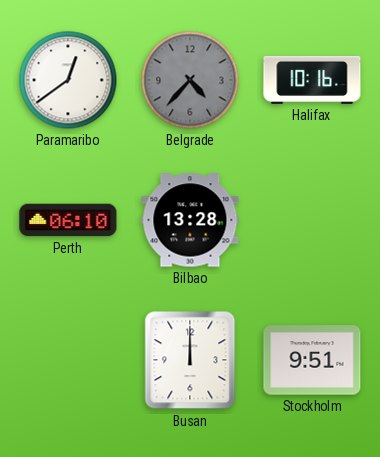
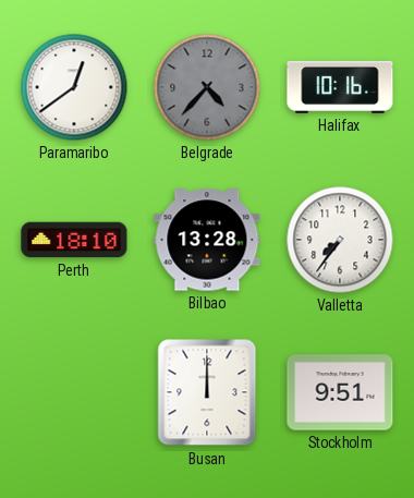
Perth: 06:10 -> 18:10
Valletta: none -> 7:36
